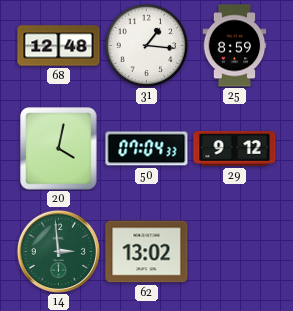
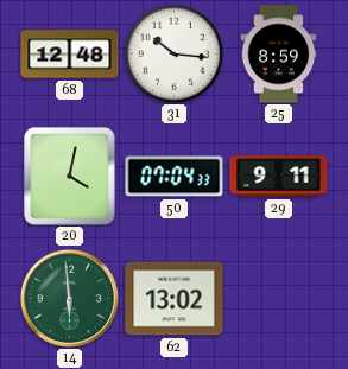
31: 1:16 -> 10:16
29: 9:12 -> 9:11
14: 2:59 -> 5:59
